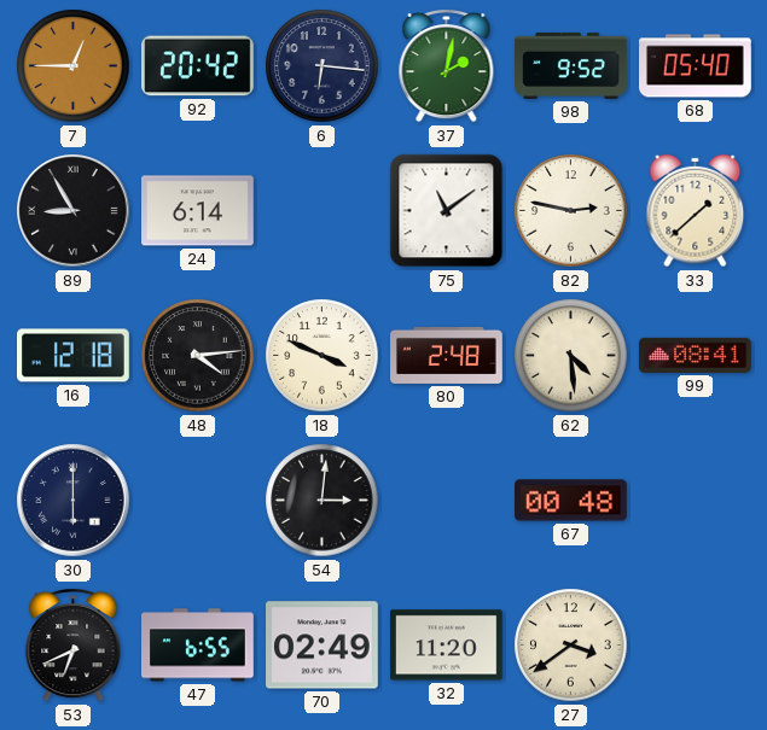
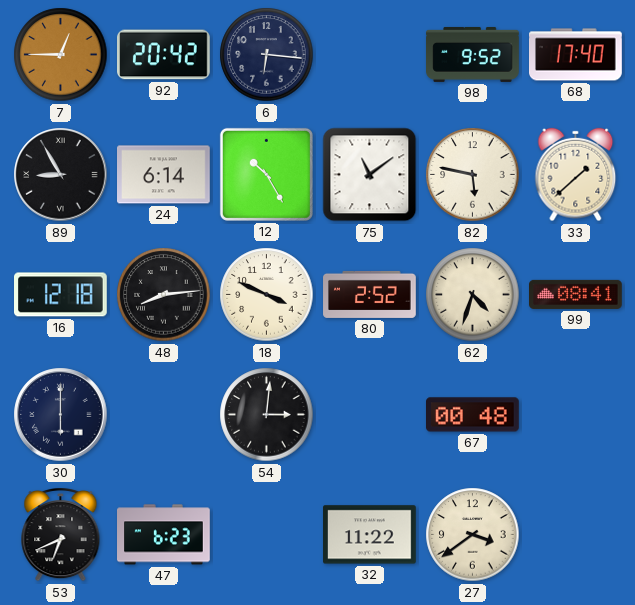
37: 2:02 -> none
68: 05:40 -> 17:40
12: none -> 10:25
82: 2:47 -> 5:47
48: 4:14 -> 8:14
80: 2:48 -> 2:52
62: 4:29 -> 4:33
47: 6:55 -> 6:23
70: 02:49 -> none
32: 11:20 -> 11:22
